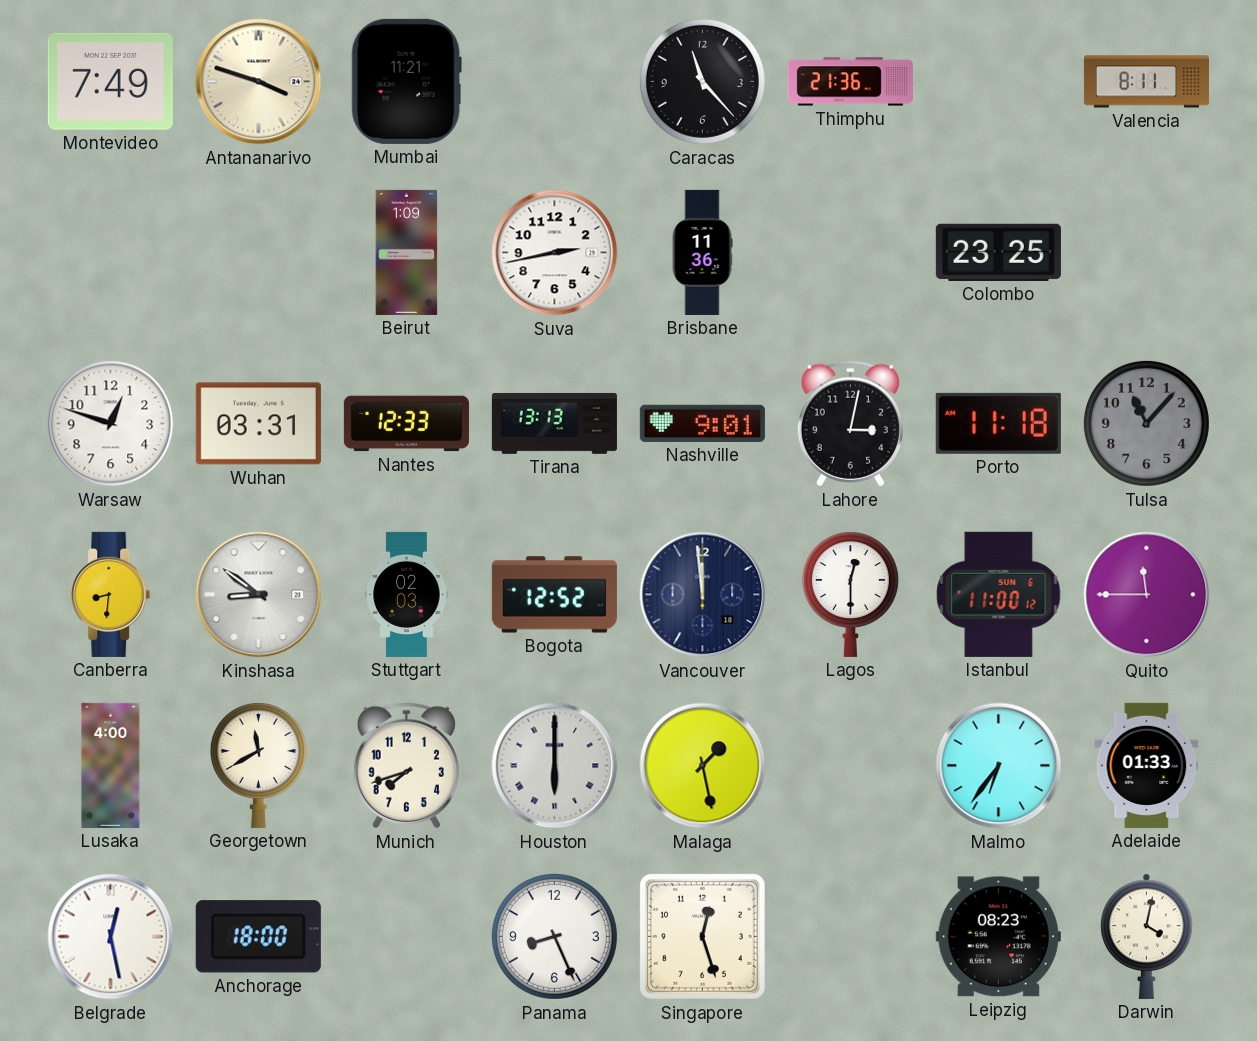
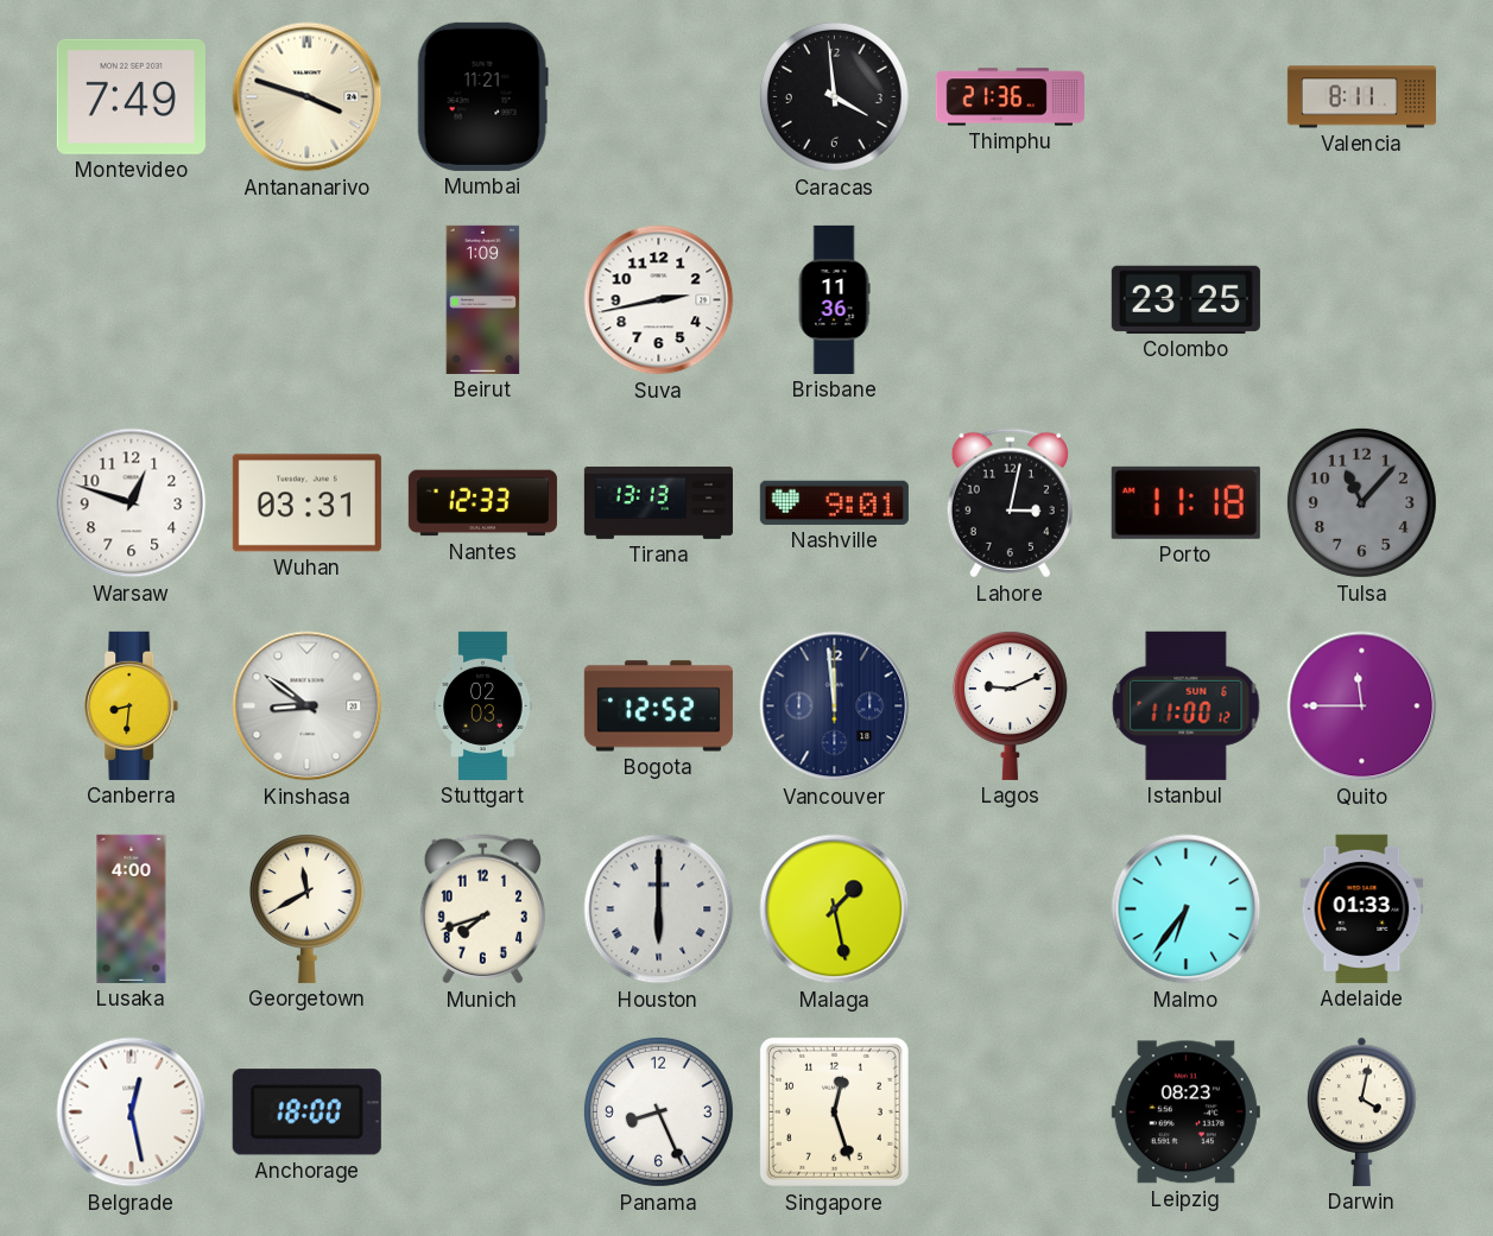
Caracas: 11:23 -> 3:59
Lagos: 12:30 -> 9:11
